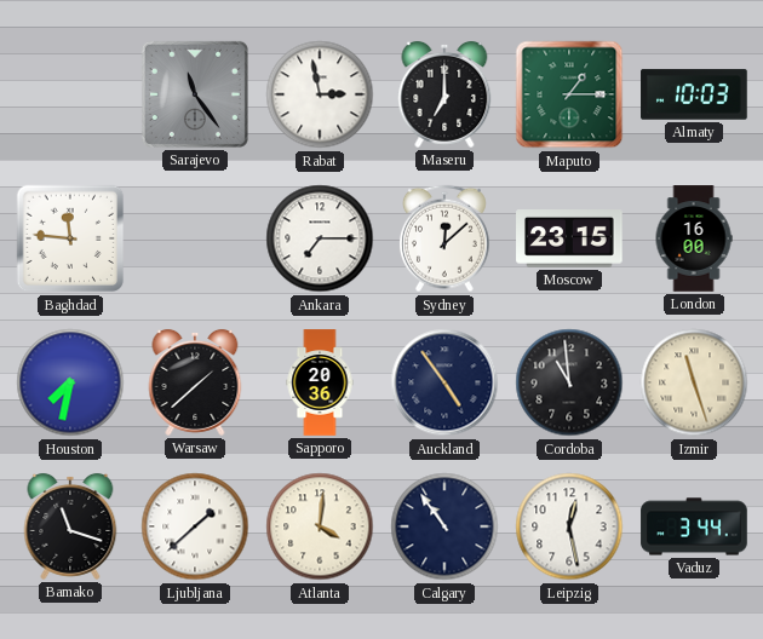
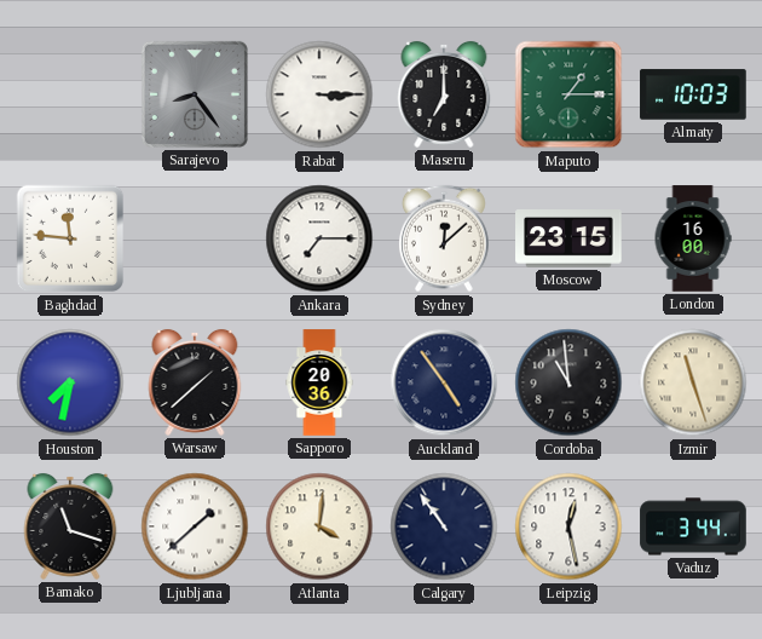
Sarajevo: 11:24 -> 8:24
Rabat: 2:58 -> 3:15
